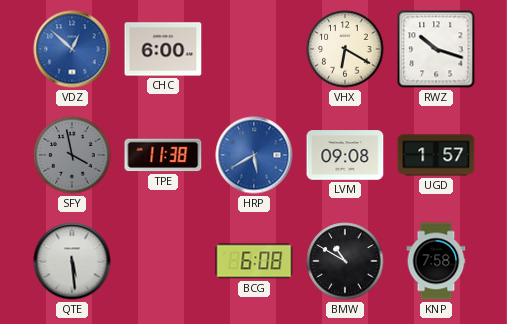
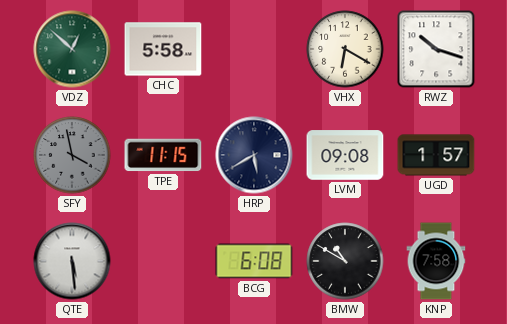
VDZ dial: blue -> green
CHC: 6:00 -> 5:58
TPE: 11:38 -> 11:15
HRP dial: blue -> navy
